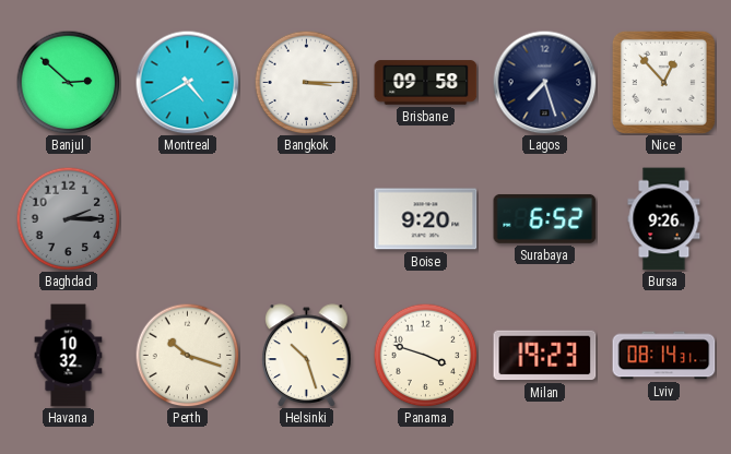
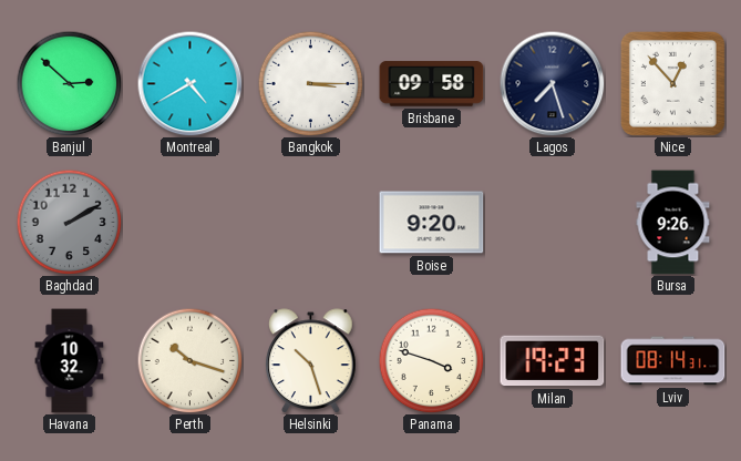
Baghdad: 2:15 -> 2:10
Surabaya: 6:52 -> none
